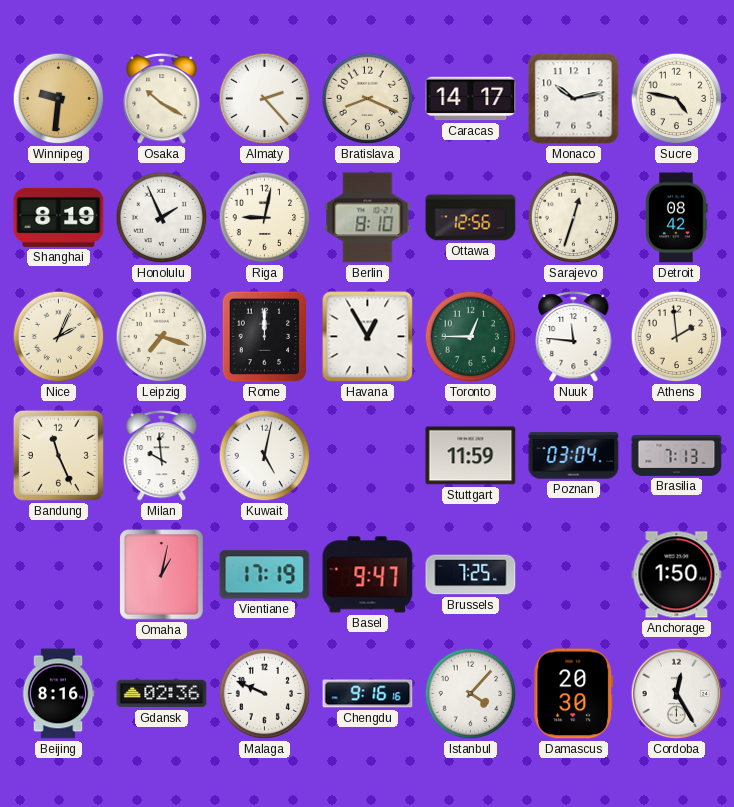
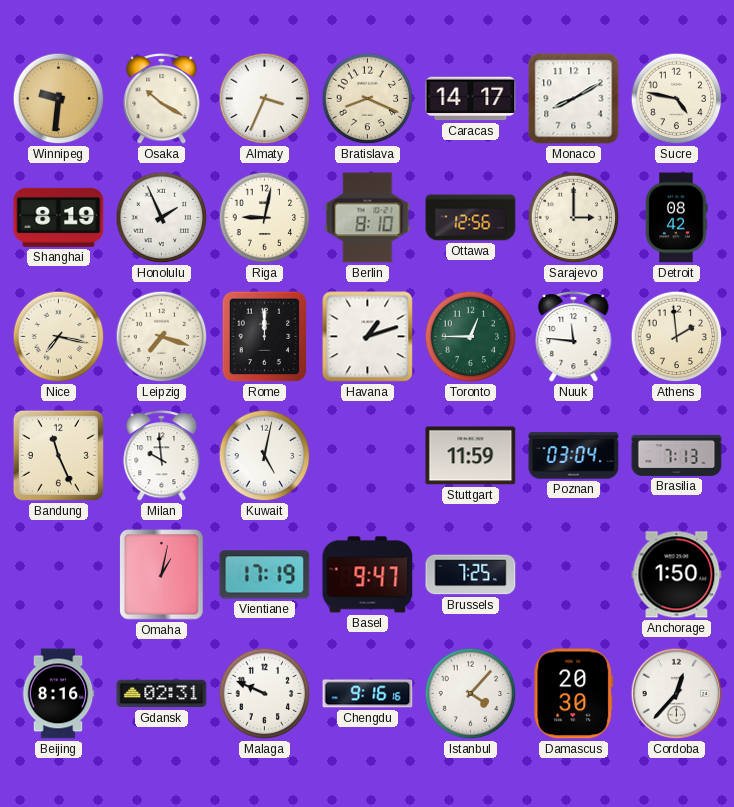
Almaty: 2:23 -> 3:34
Monaco: 10:13 -> 8:10
Sarajevo: 12:33 -> 3:00
Nice: 2:04 -> 7:17
Havana: 12:55 -> 1:12
Gdansk: 02:36 -> 02:31
Cordoba: 12:25 -> 12:37
